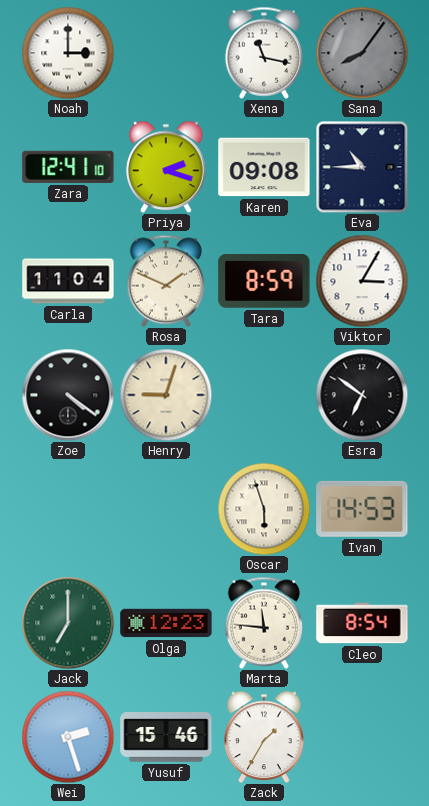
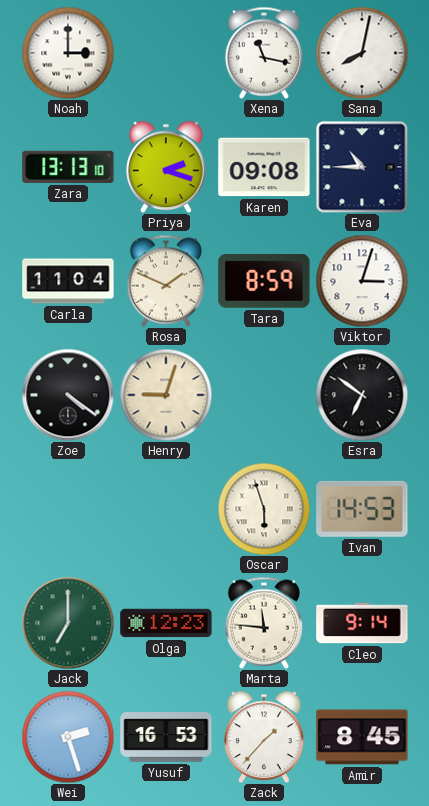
Sana: 8:06 -> 8:02
Sana dial: grey -> white
Zara: 12:41 -> 13:13
Viktor: 3:05 -> 3:03
Cleo: 8:54 -> 9:14
Yusuf: 15:46 -> 16:53
Zack: 1:35 -> 1:37
Amir: none -> 8:45
